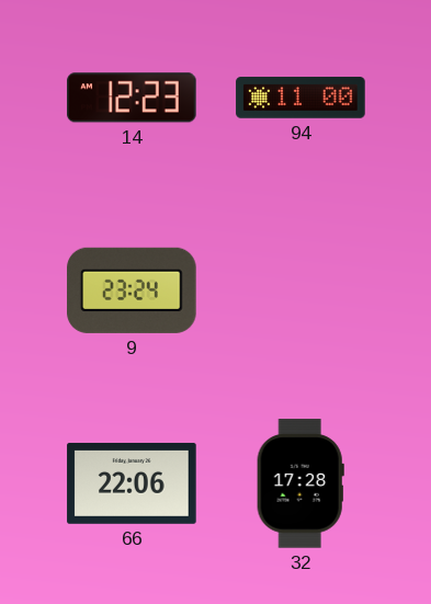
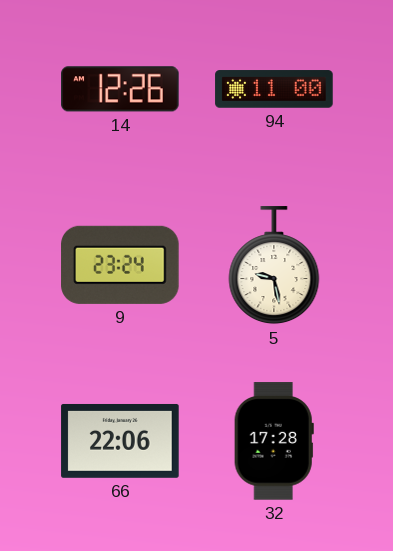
14: 12:23 -> 12:26
5: none -> 9:28
